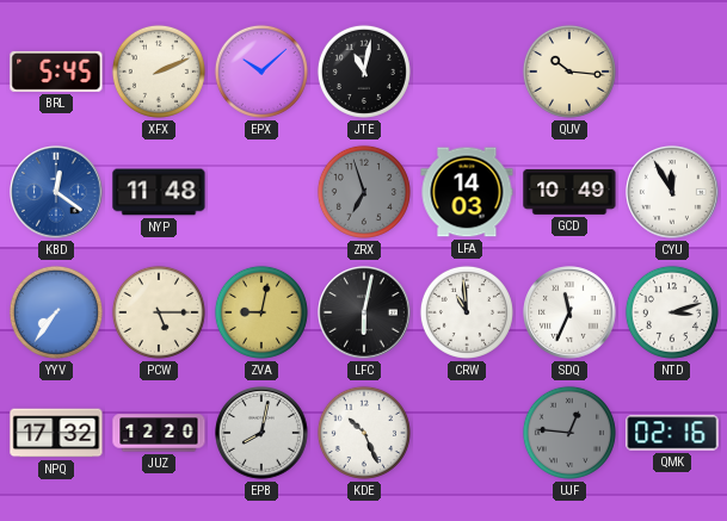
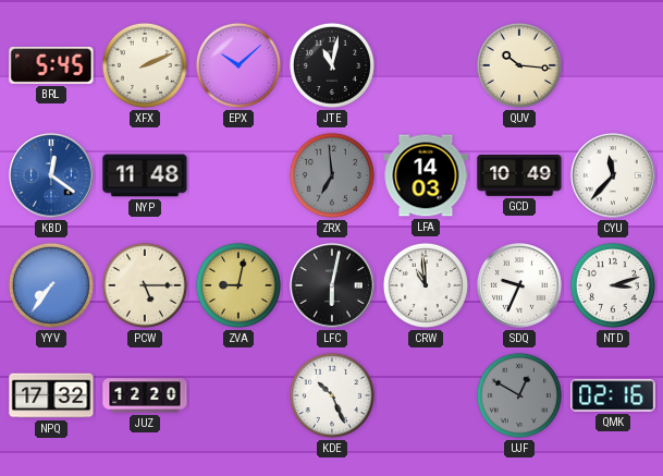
ZRX: 6:57 -> 6:59
CYU: 11:55 -> 11:37
SDQ: 11:34 -> 9:34
EPB: 8:02 -> none
UJF: 12:46 -> 12:50
